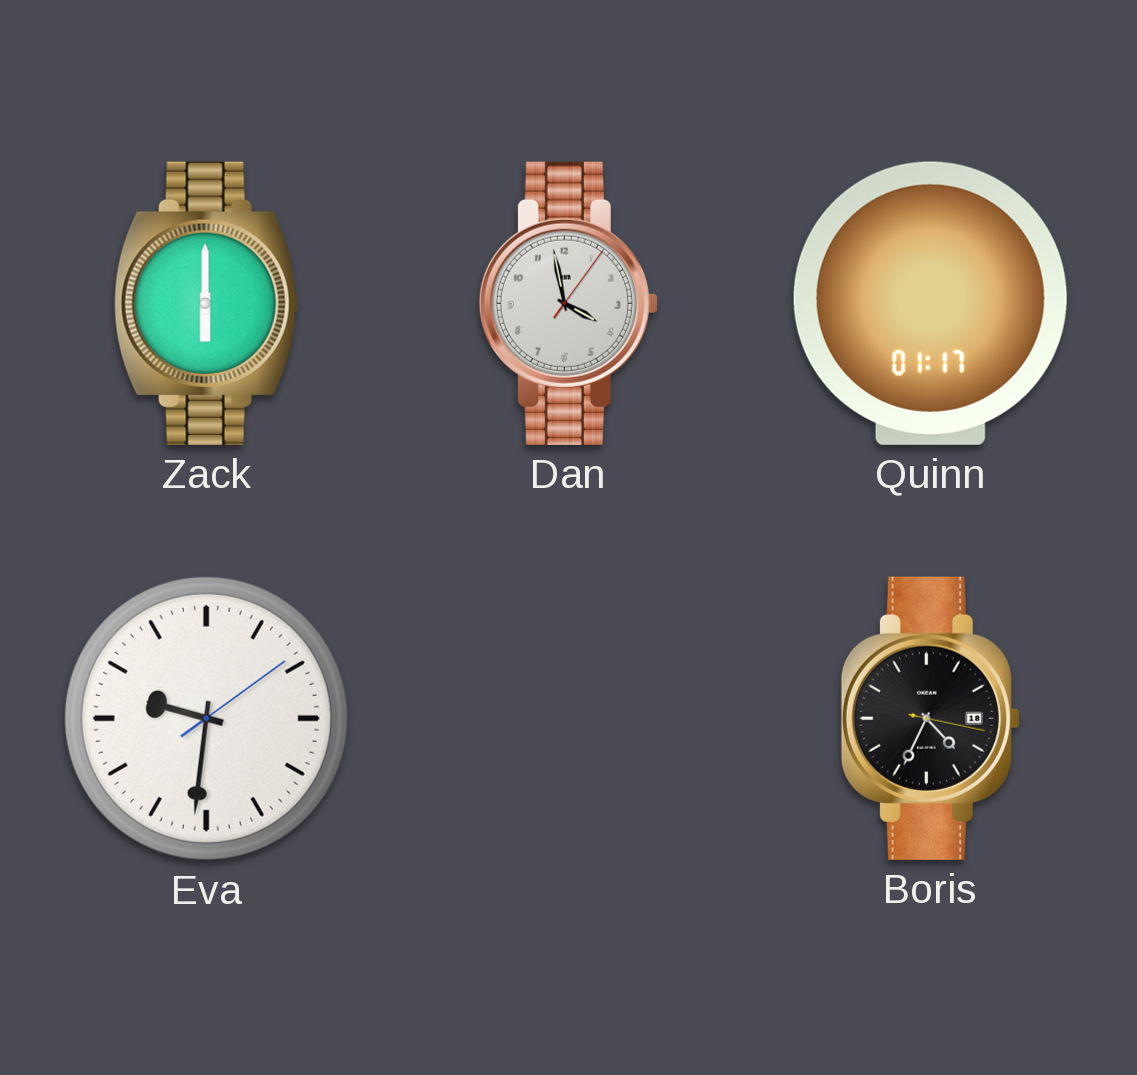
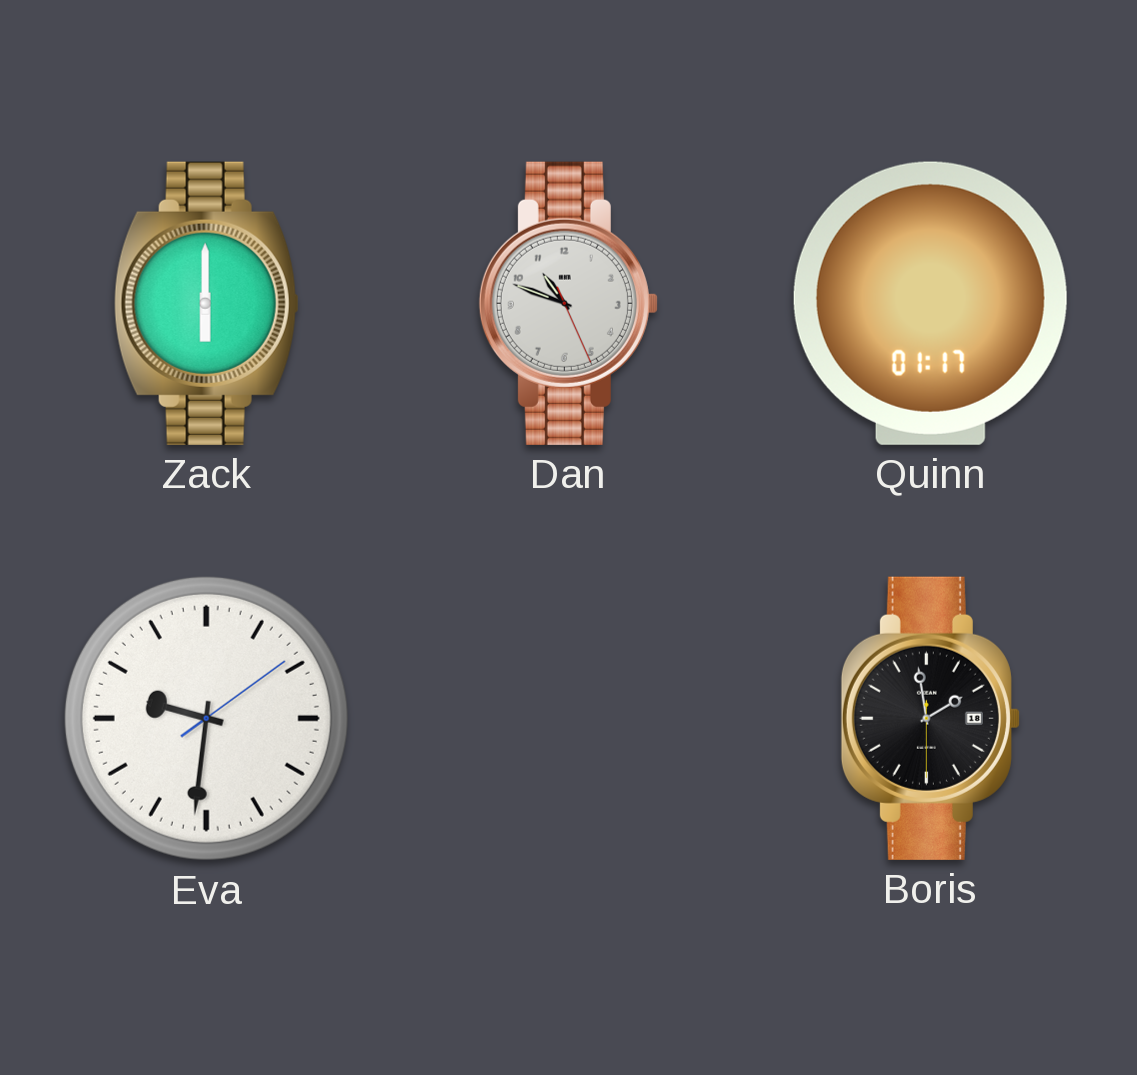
Dan: 3:58 -> 10:48
Boris: 4:34 -> 1:58
